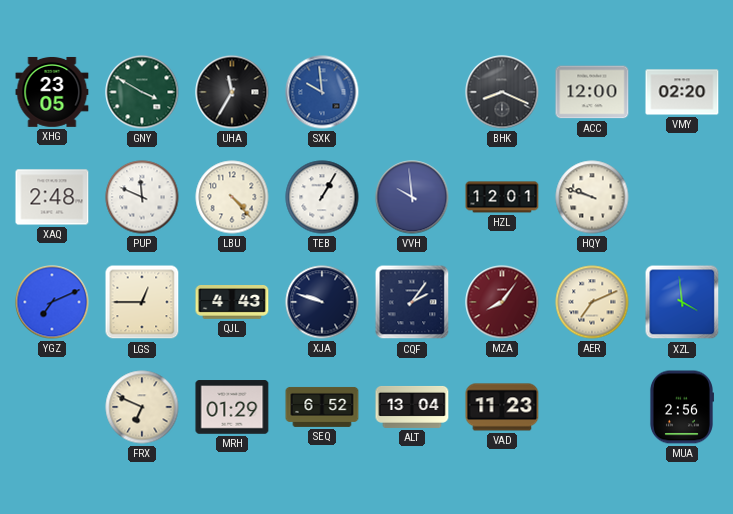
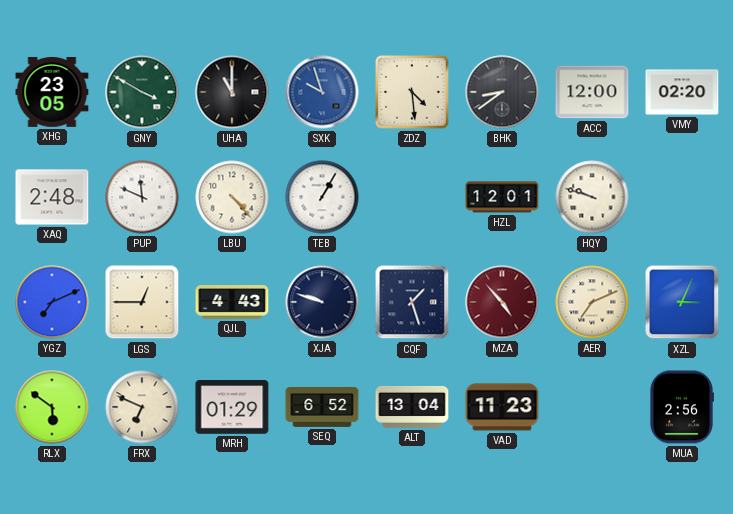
UHA: 11:35 -> 11:00
SXK: 9:59 -> 9:57
ZDZ: none -> 4:29
BHK: 8:19 -> 8:39
VVH: 9:59 -> none
CQF: 2:06 -> 1:27
MZA: 8:06 -> 4:53
XZL: 3:59 -> 3:04
RLX: none -> 5:51
